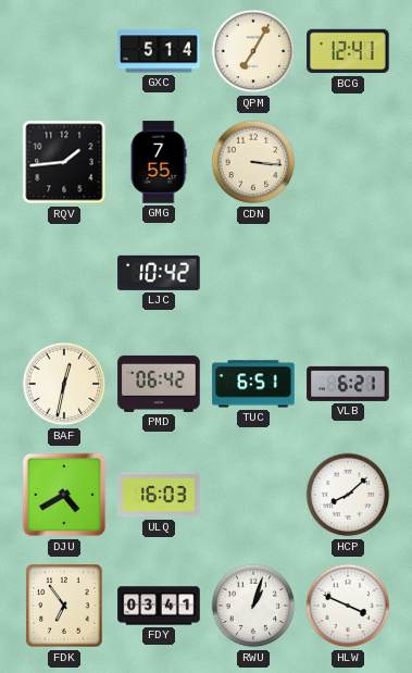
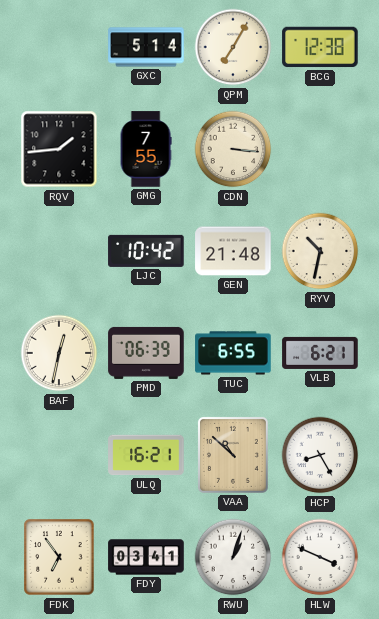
BCG: 12:41 -> 12:38
GEN: none -> 21:48
RYV: none -> 10:32
PMD: 06:42 -> 06:39
TUC: 6:51 -> 6:55
DJU: 4:40 -> none
ULQ: 16:03 -> 16:21
VAA: none -> 10:52
HCP: 8:08 -> 8:25
